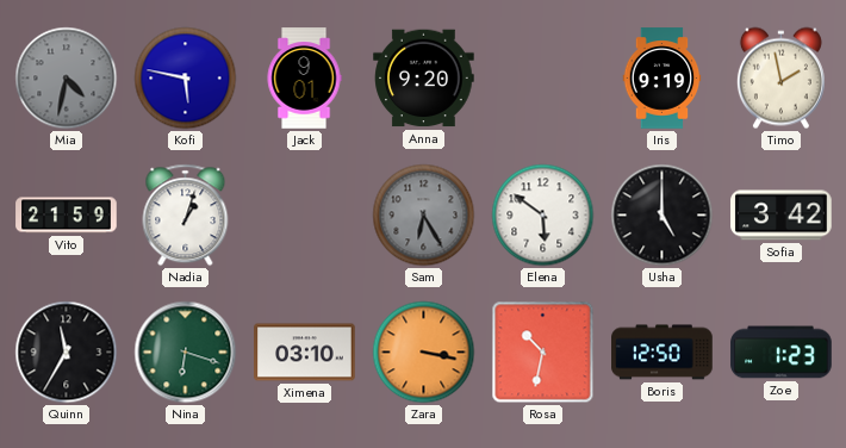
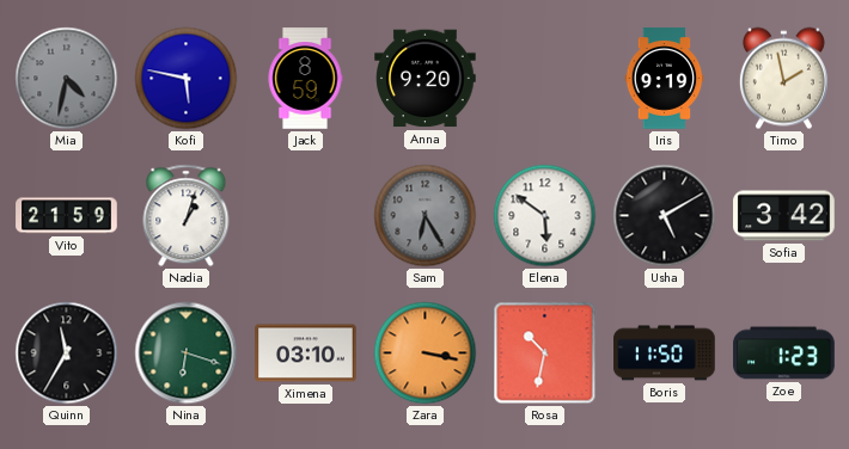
Jack: 9:01 -> 8:59
Usha: 5:00 -> 5:10
Boris: 12:50 -> 11:50
